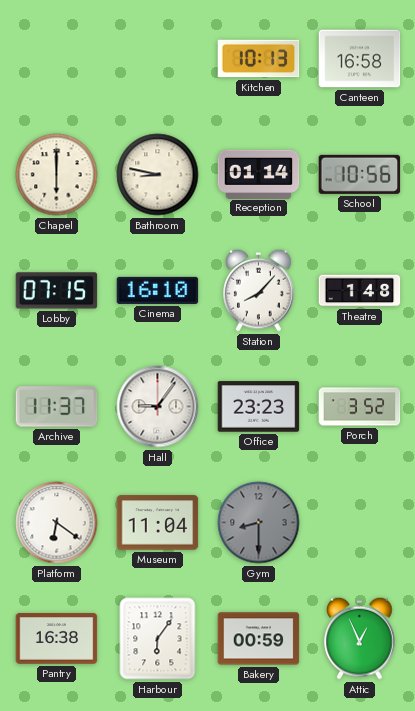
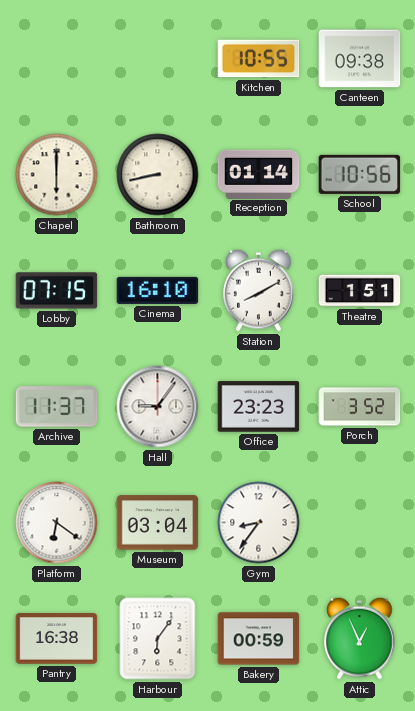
Kitchen: 10:13 -> 10:55
Canteen: 16:58 -> 09:38
Bathroom: 8:47 -> 8:43
Station: 8:07 -> 8:10
Theatre: 1:48 -> 1:51
Museum: 11:04 -> 03:04
Gym: 8:30 -> 8:36
Gym dial: grey -> white
